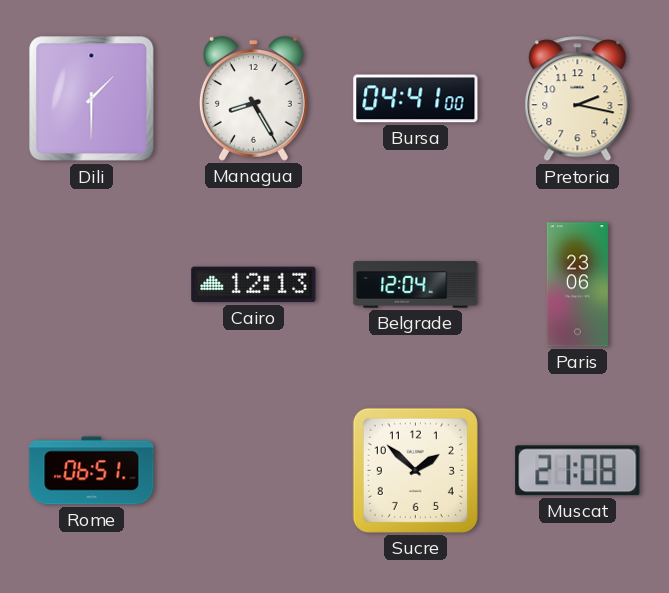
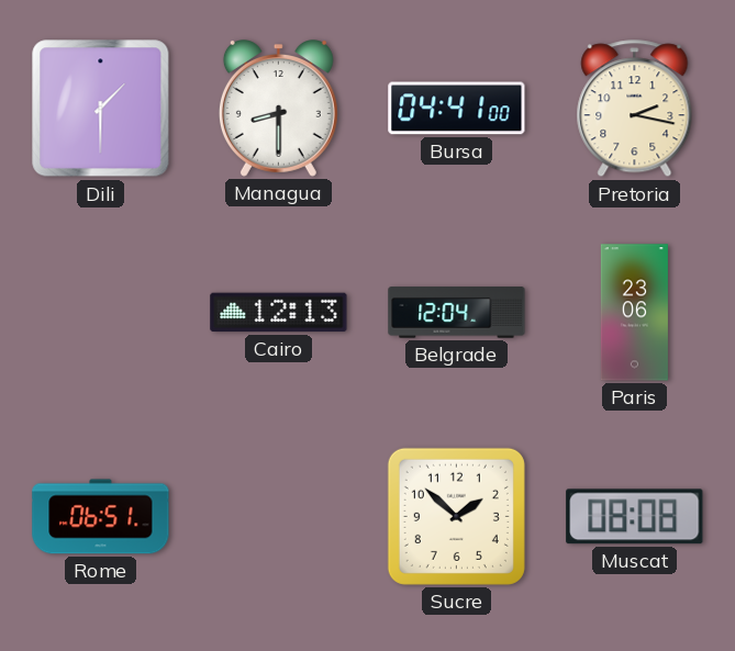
Managua: 8:25 -> 8:30
Muscat: 21:08 -> 08:08
